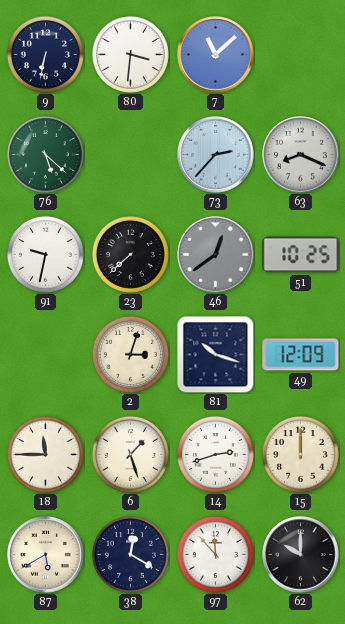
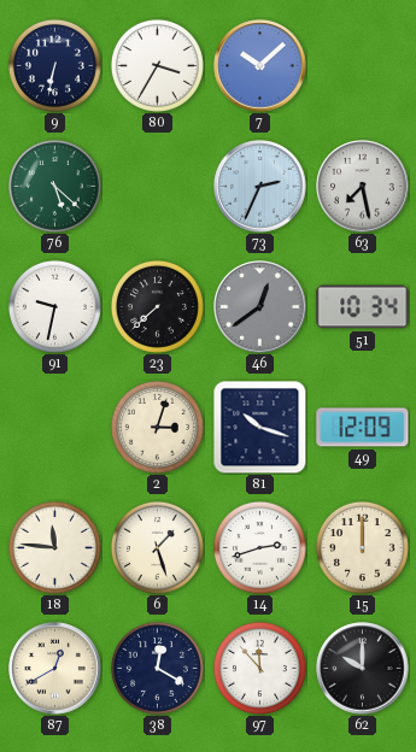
80: 3:31 -> 3:35
7: 11:08 -> 10:08
73: 2:37 -> 2:34
63: 8:19 -> 7:28
51: 10:25 -> 10:34
18: 11:45 -> 11:46
87: 5:40 -> 12:40
